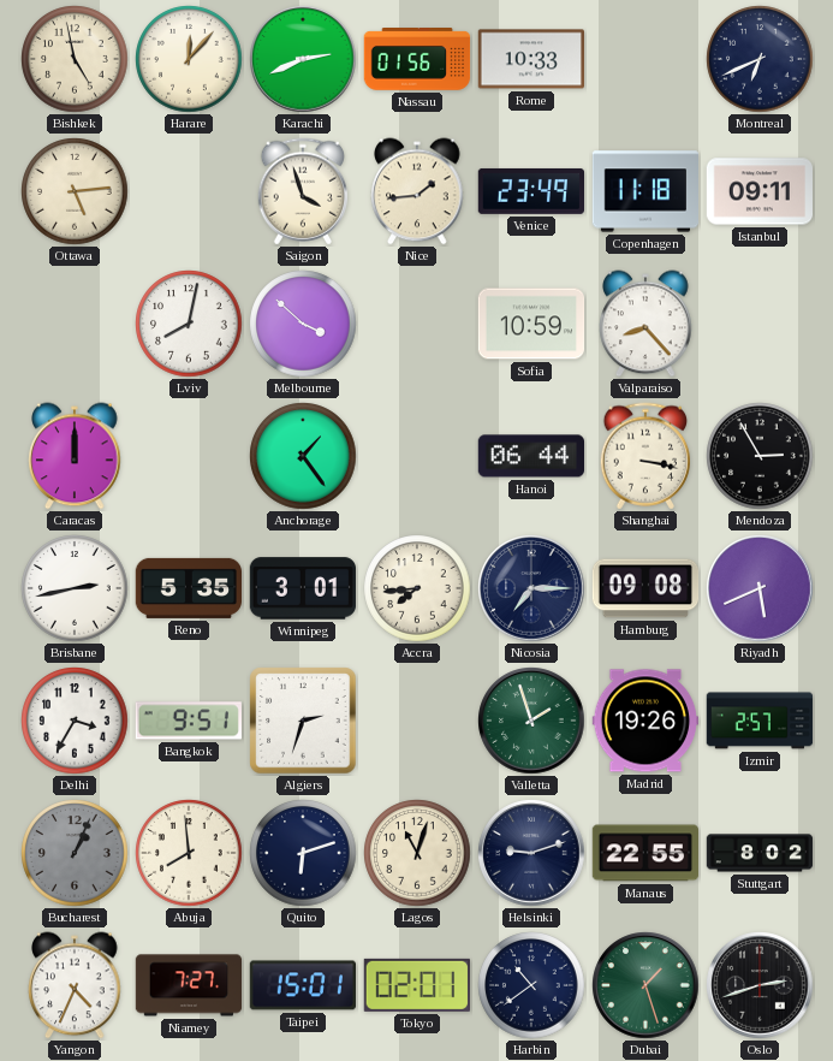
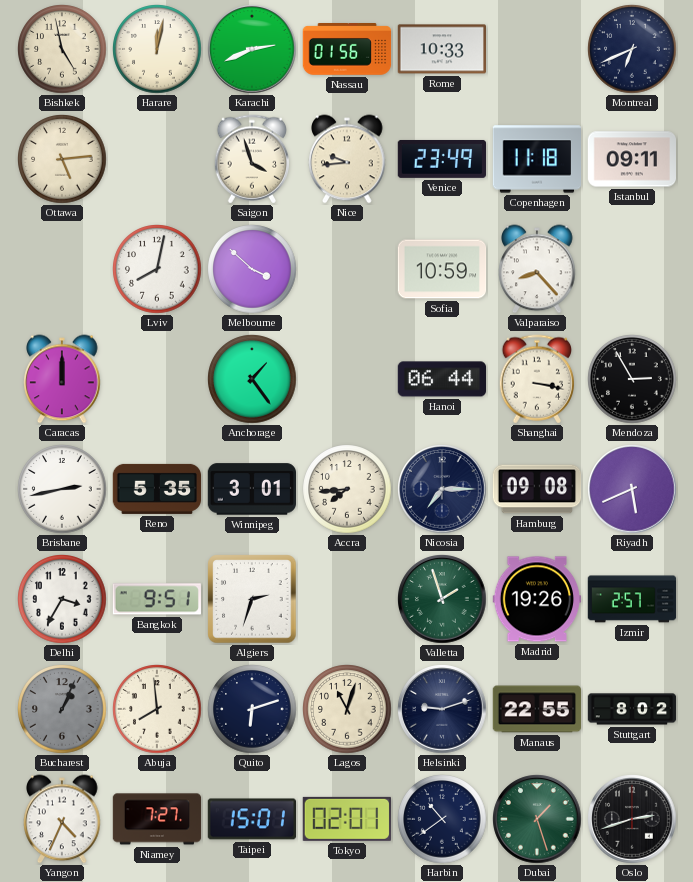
Harare: 12:07 -> 12:02
Nice: 1:44 -> 9:44
